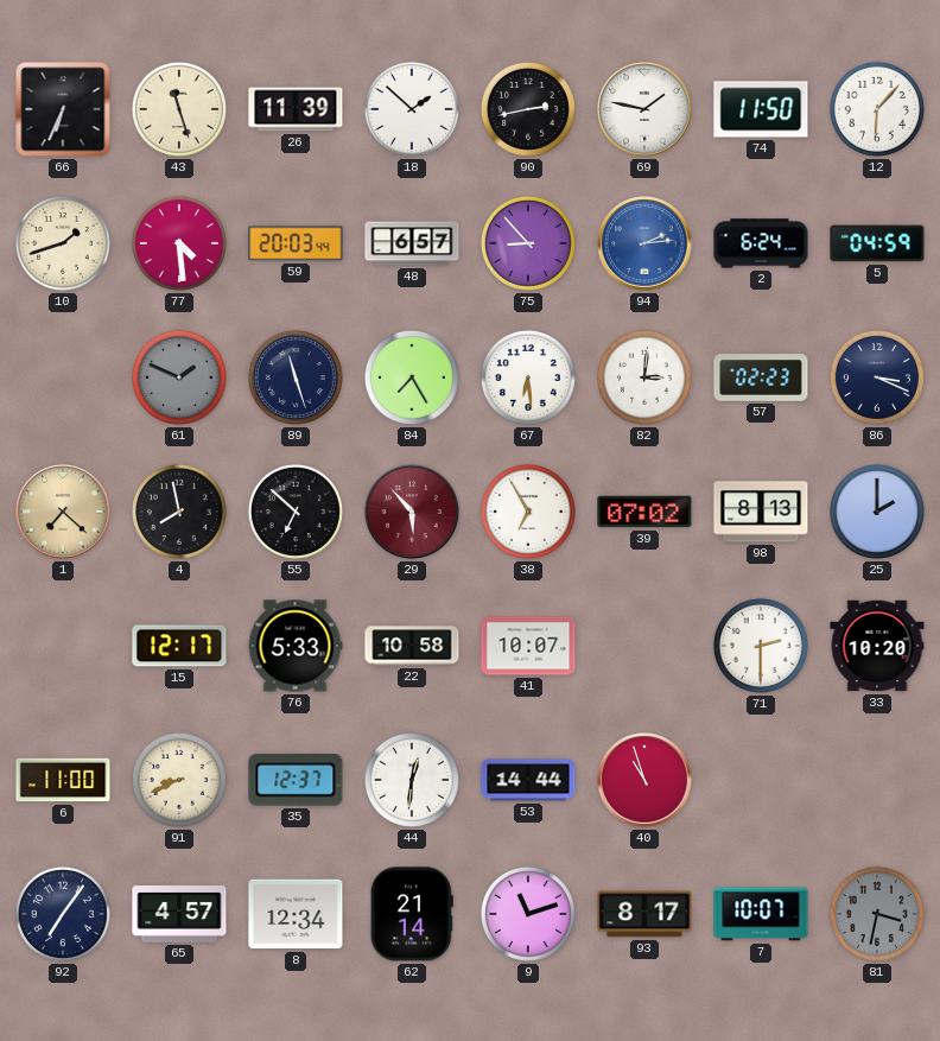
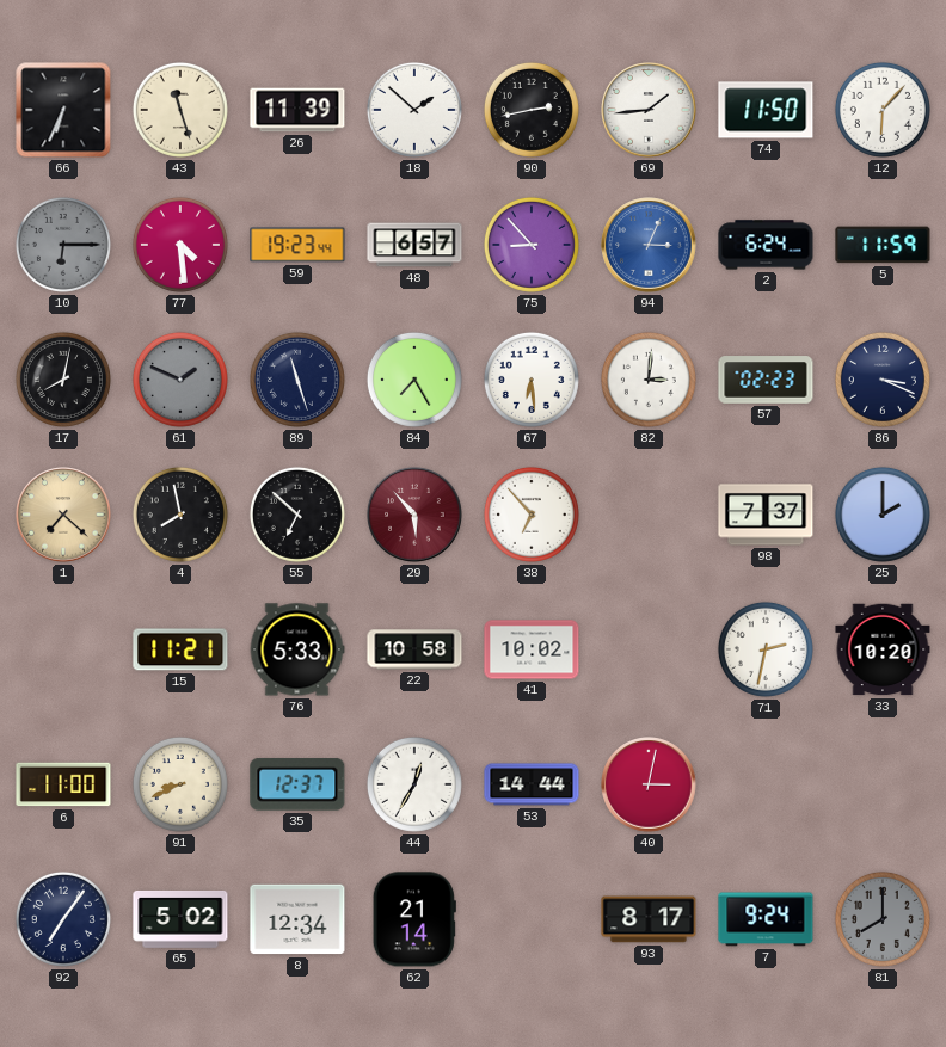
69: 1:47 -> 1:44
10: 1:42 -> 6:15
10 dial: cream -> grey
59: 20:03 -> 19:23
94: 2:14 -> 3:04
5: 04:59 -> 11:59
17: none -> 8:02
38: 6:55 -> 6:53
39: 07:02 -> none
98: 8:13 -> 7:37
15: 12:17 -> 11:21
41: 10:07 -> 10:02
71: 2:30 -> 2:32
44: 12:31 -> 12:35
40: 10:57 -> 3:02
65: 4:57 -> 5:02
9: 11:12 -> none
7: 10:07 -> 9:24
81: 3:32 -> 8:00
